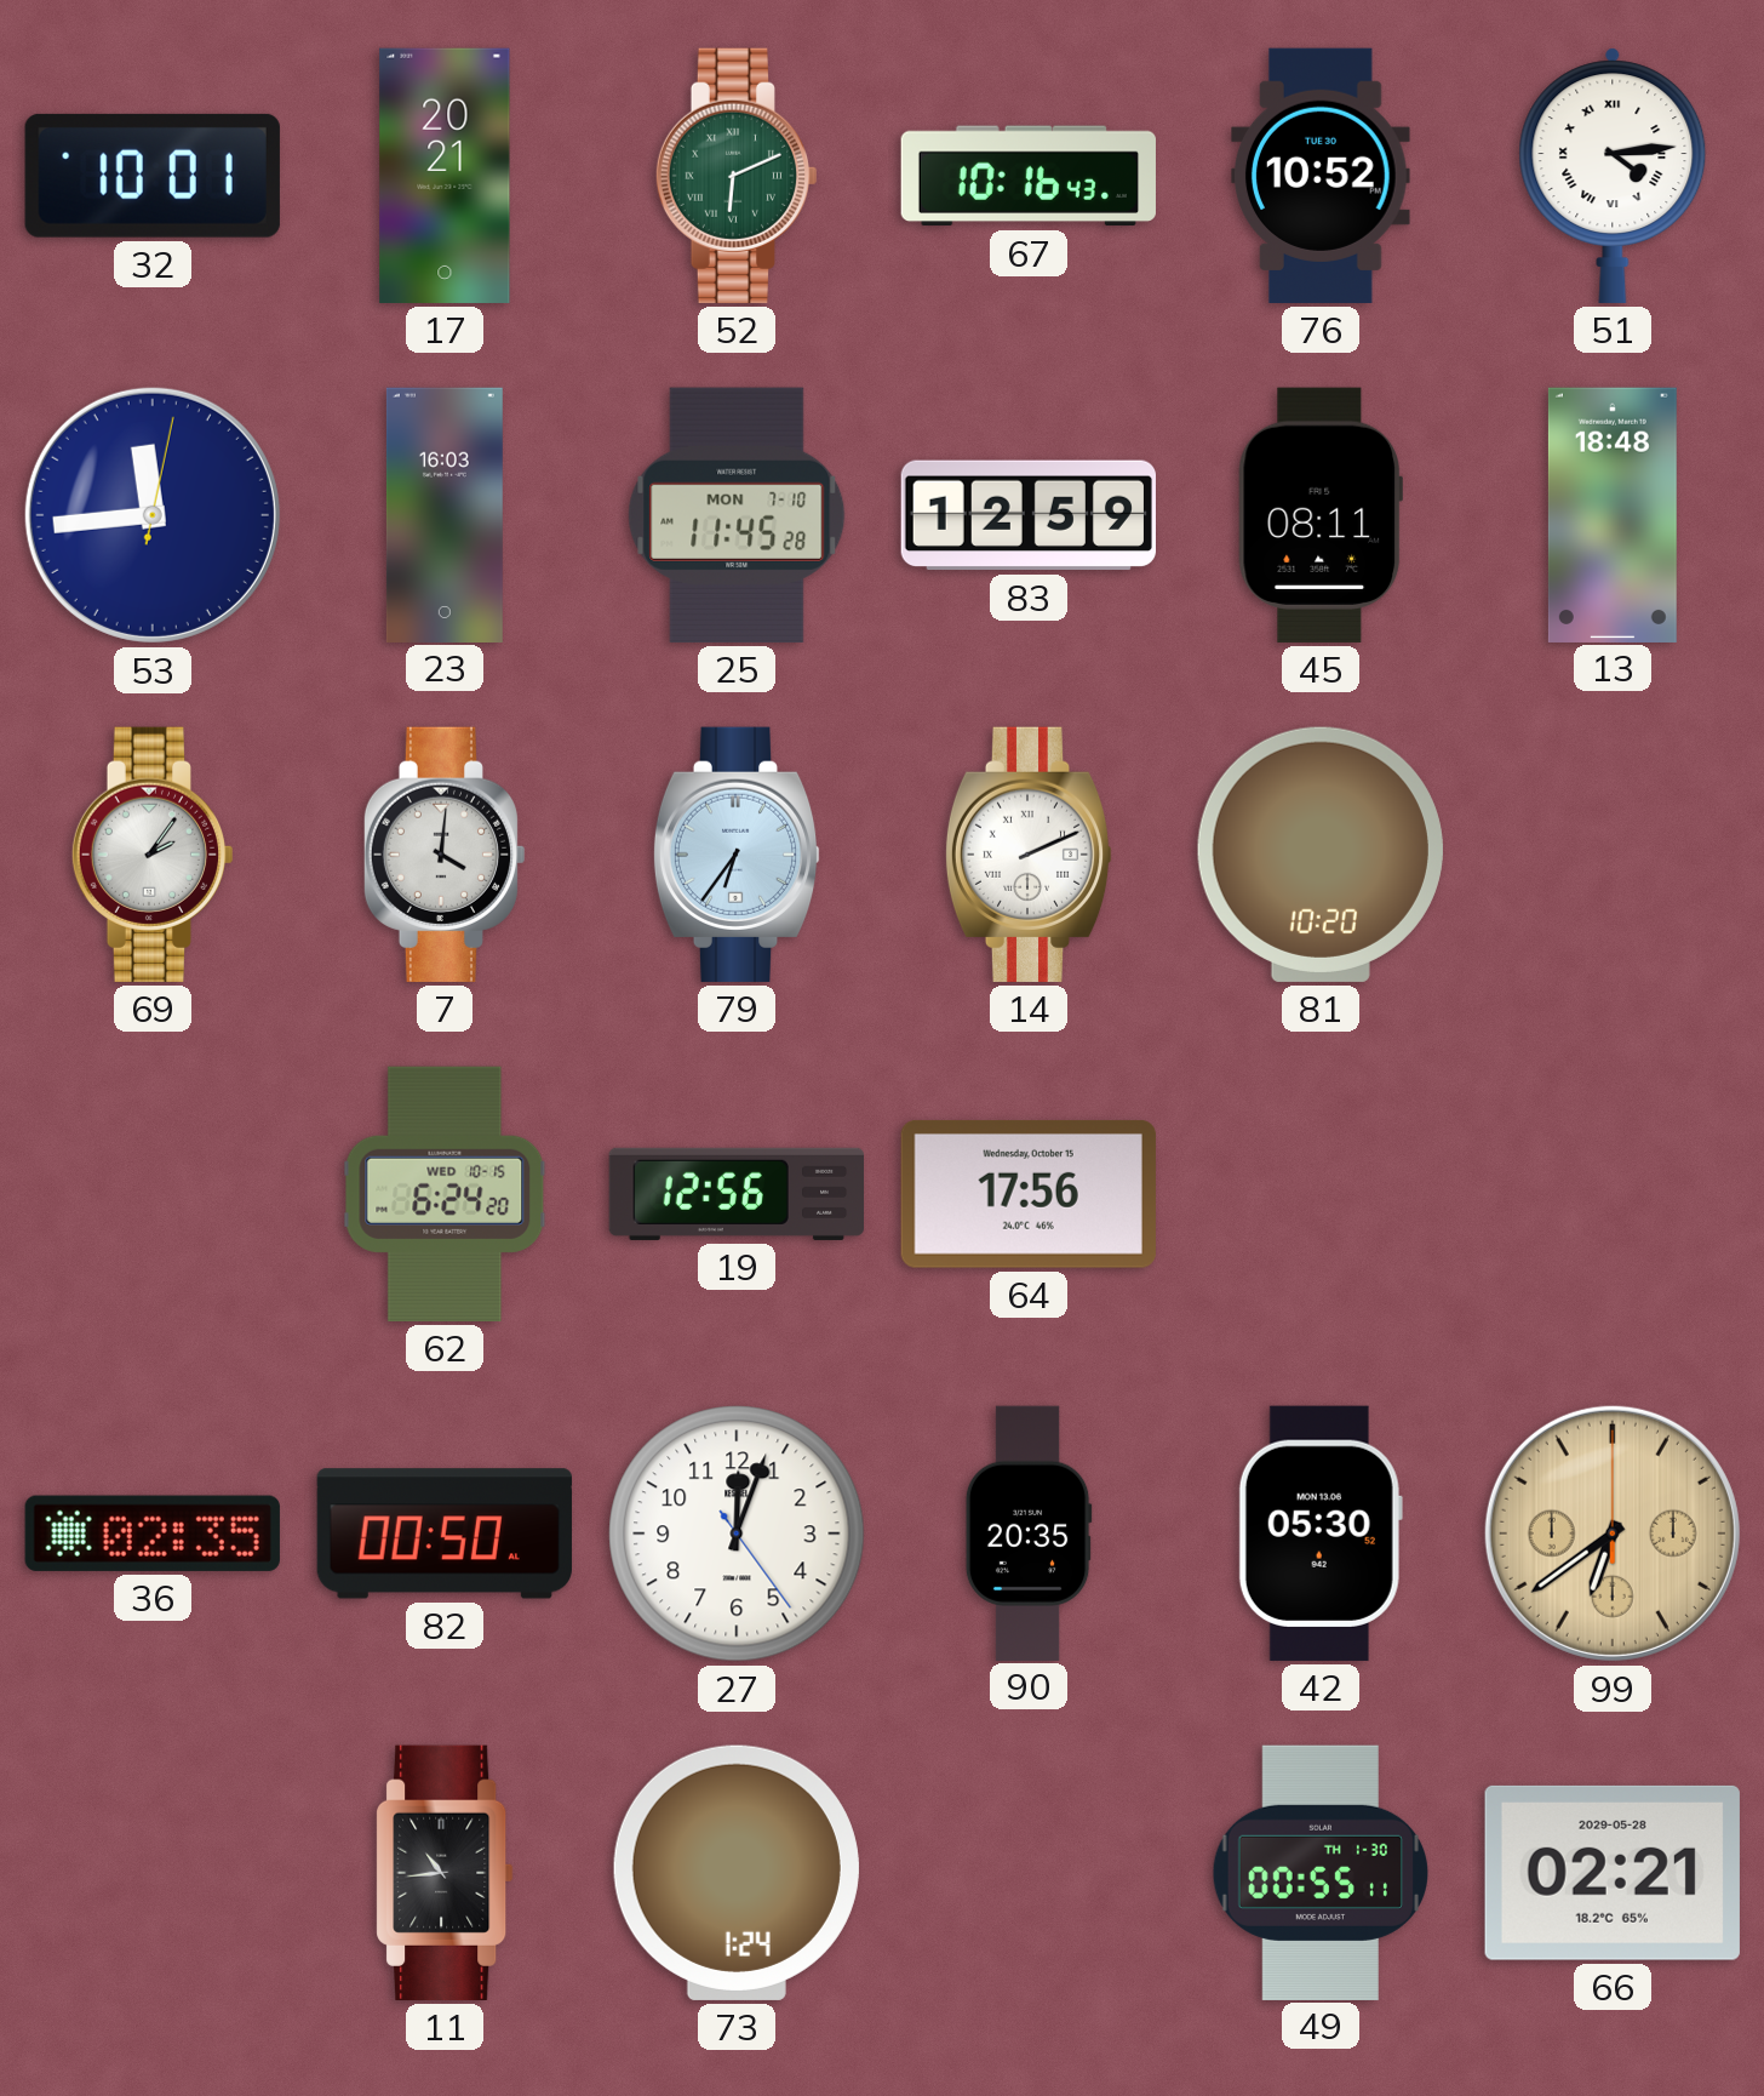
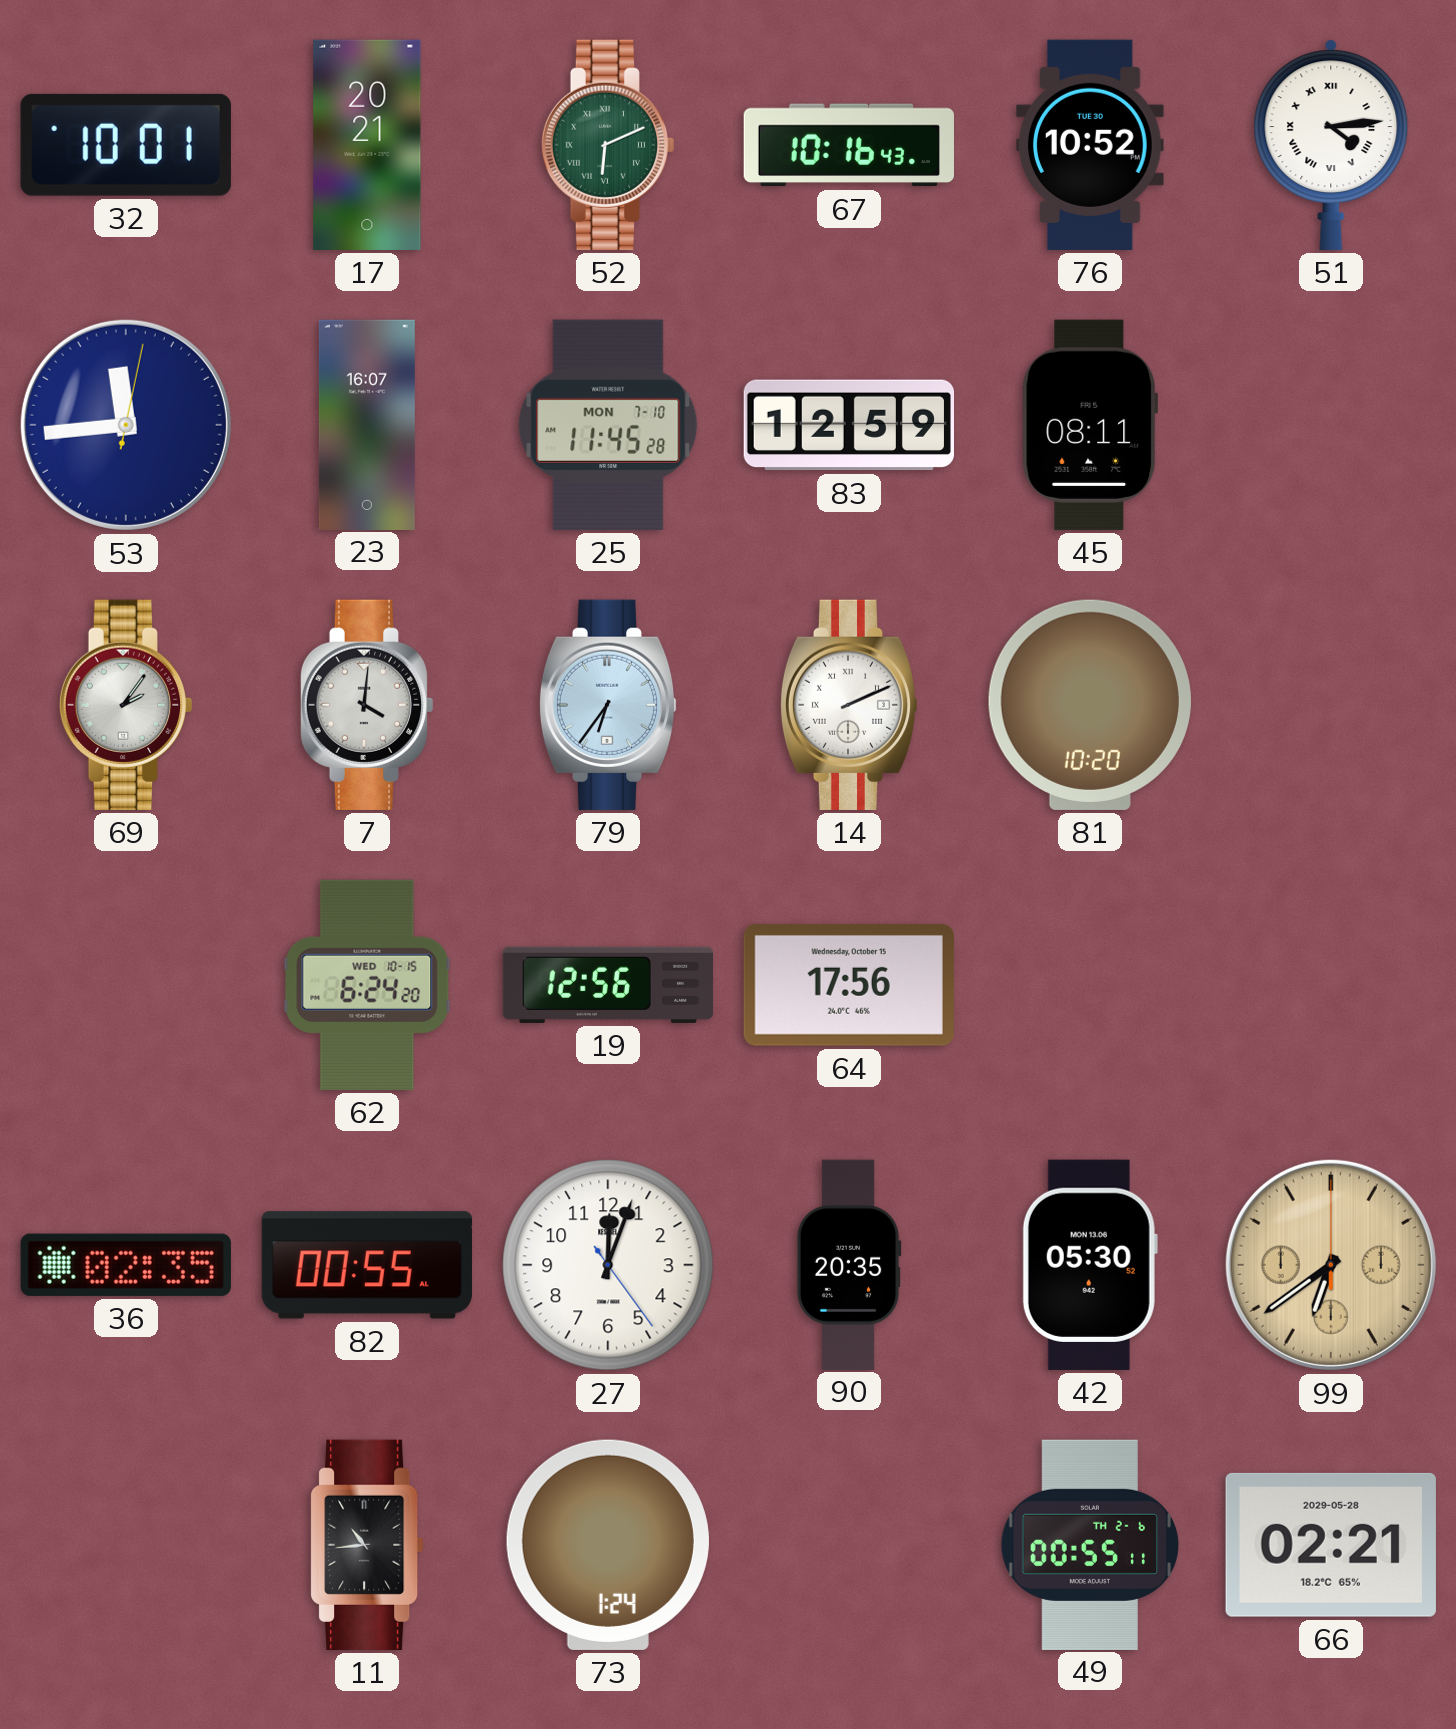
23: 16:03 -> 16:07
13: 18:48 -> none
82: 00:50 -> 00:55
49 date: TH 1-30 -> TH 2-6
